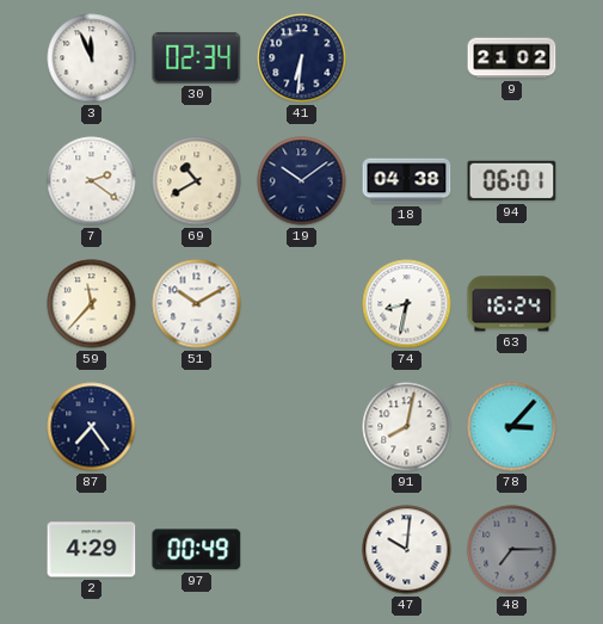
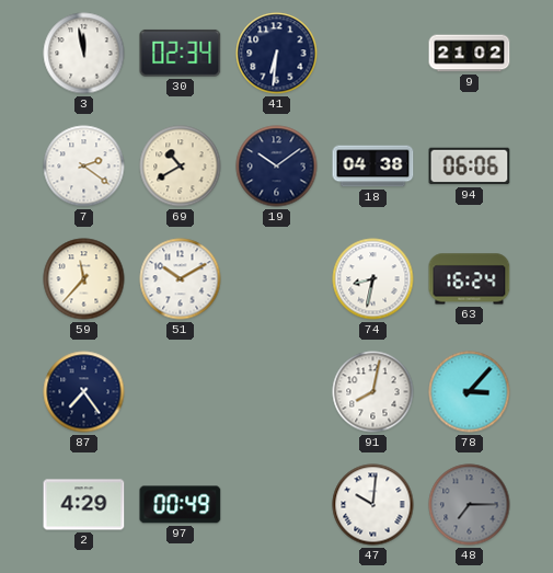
3: 11:56 -> 11:58
94: 06:01 -> 06:06
